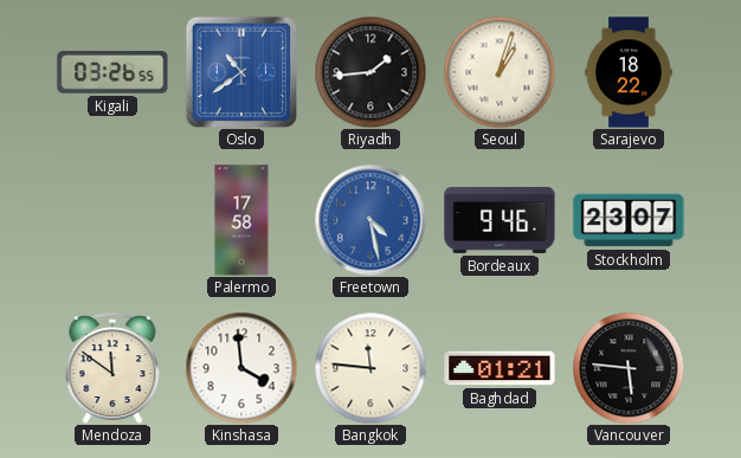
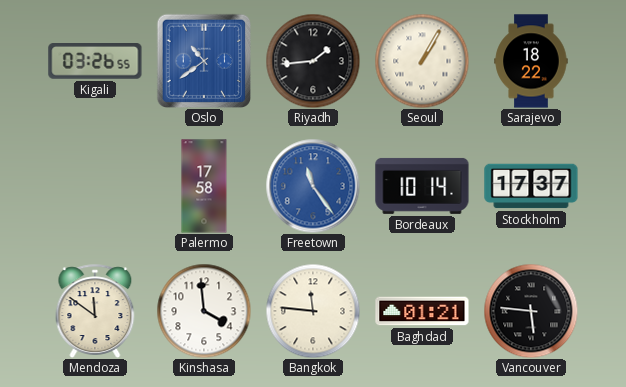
Seoul: 1:03 -> 1:05
Freetown: 4:28 -> 11:24
Bordeaux: 9:46 -> 10:14
Stockholm: 23:07 -> 17:37
